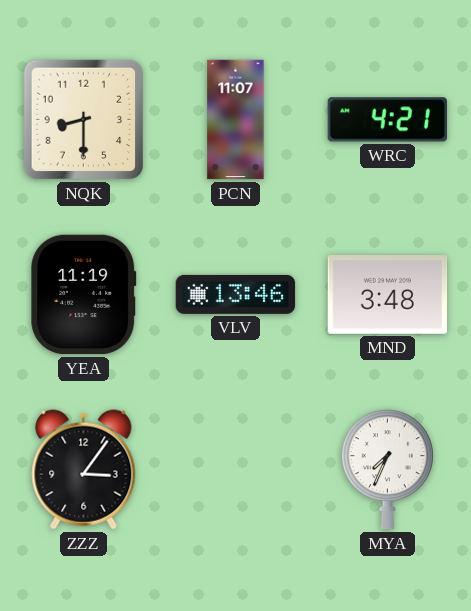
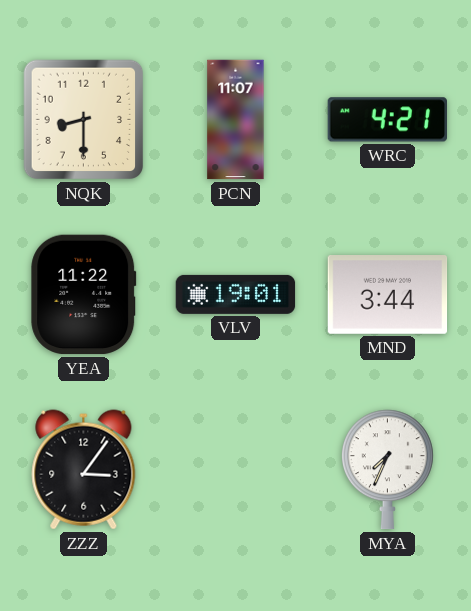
YEA: 11:19 -> 11:22
VLV: 13:46 -> 19:01
MND: 3:48 -> 3:44
